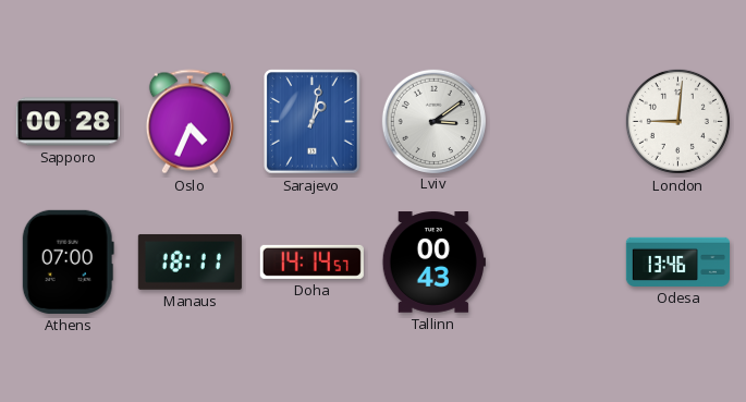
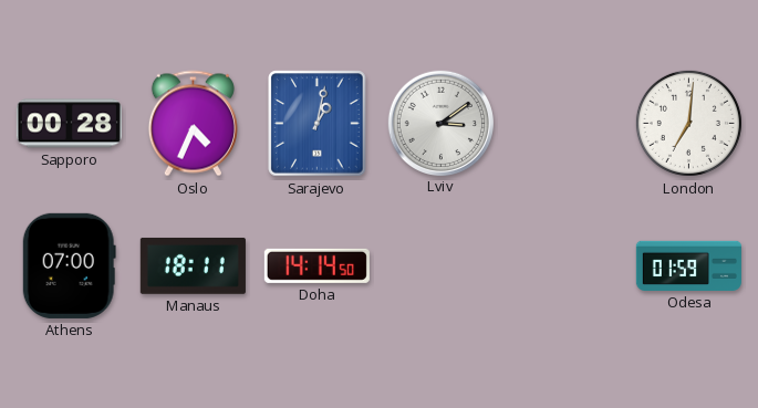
London: 9:01 -> 7:01
Doha: 14:14:57 -> 14:14:50
Tallinn: 00:43 -> none
Odesa: 13:46 -> 01:59
